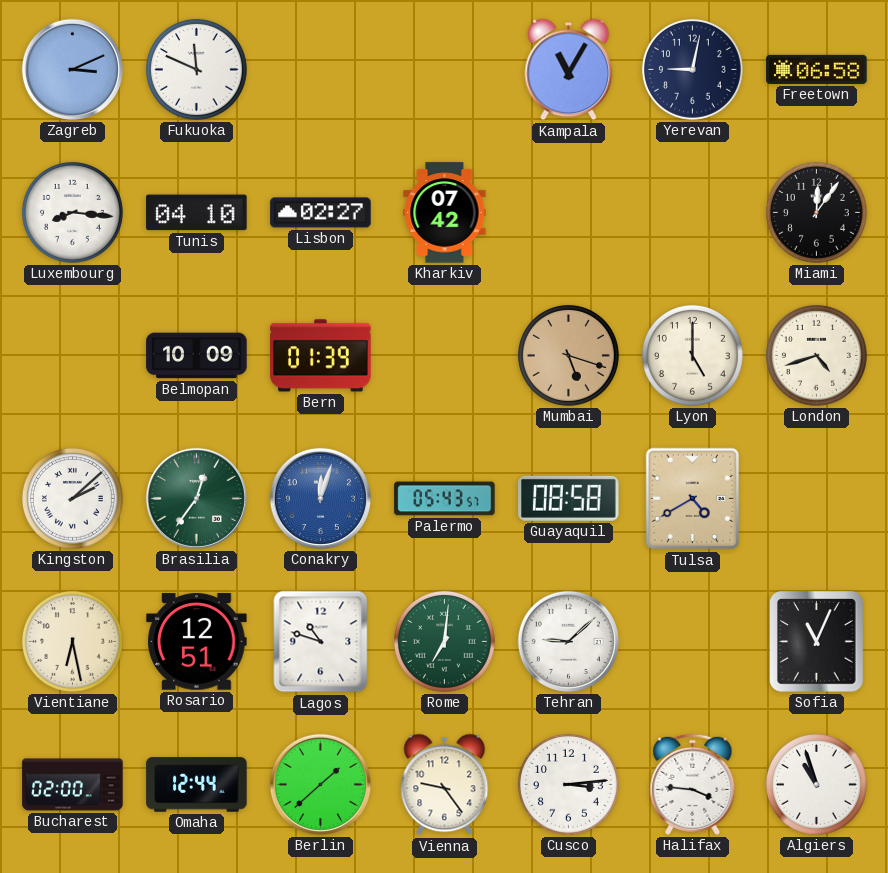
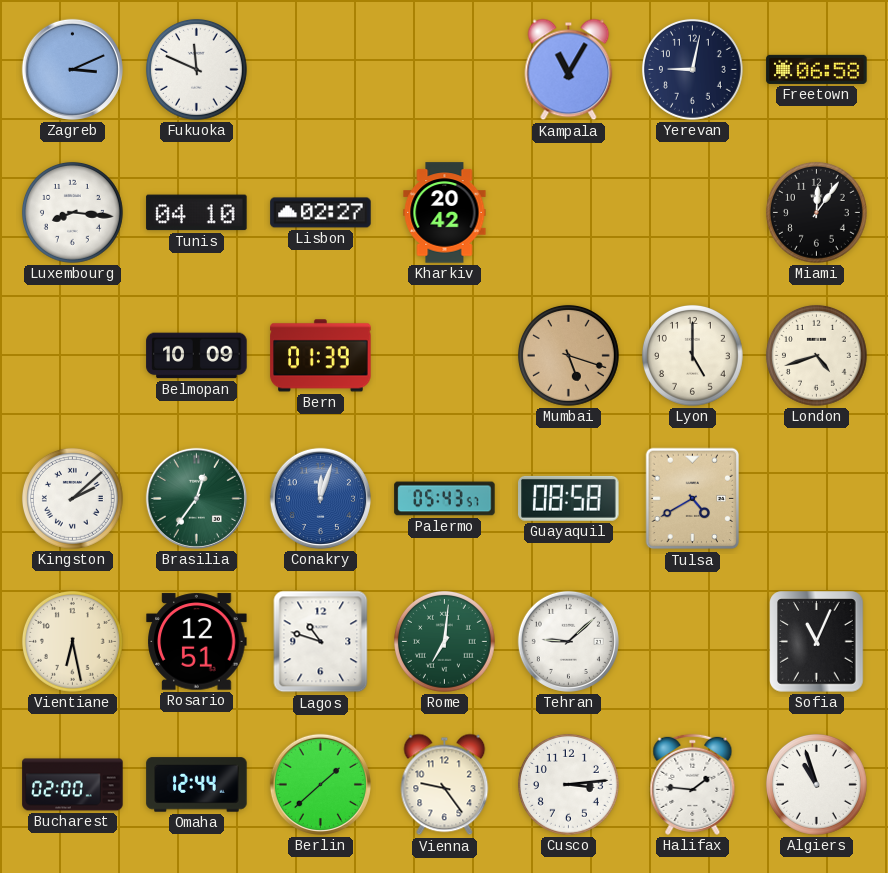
Kharkiv: 07:42 -> 20:42
Halifax: 3:46 -> 1:46
